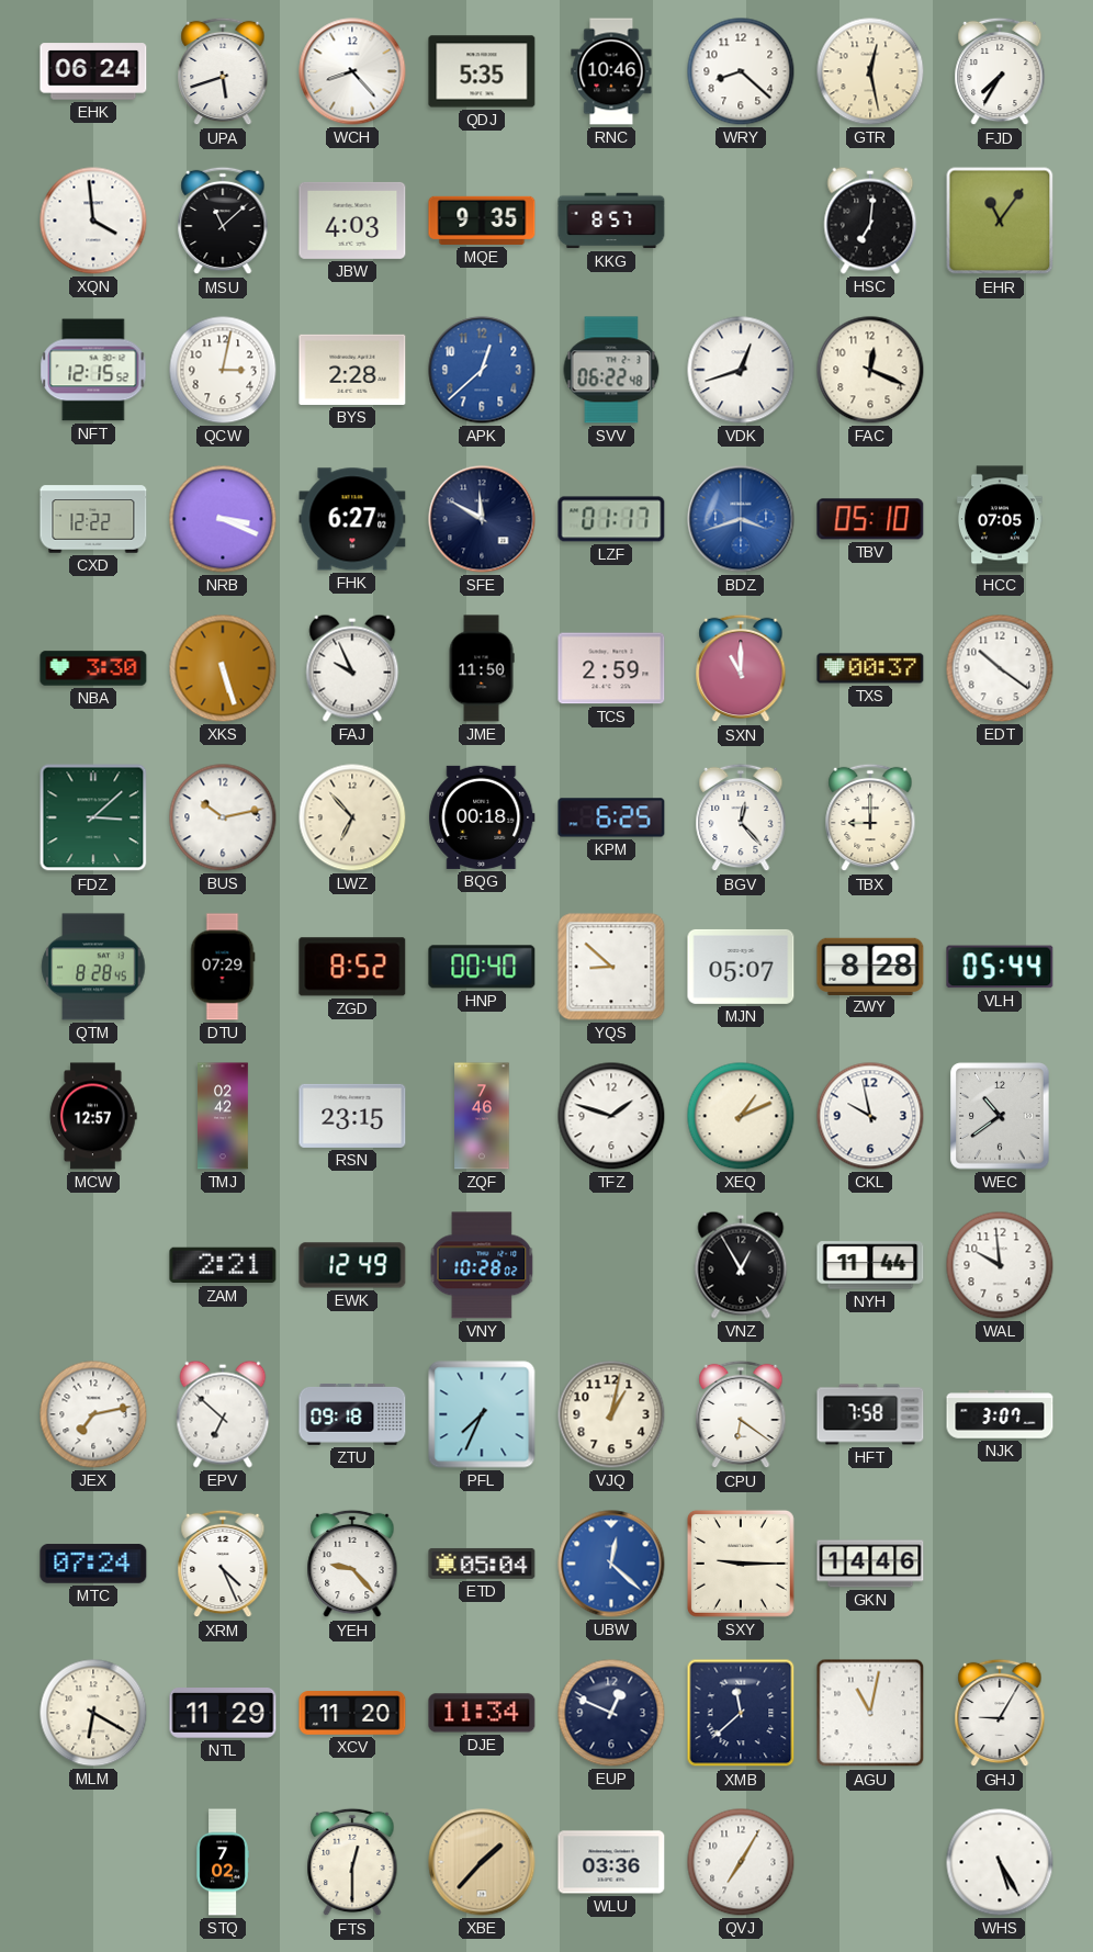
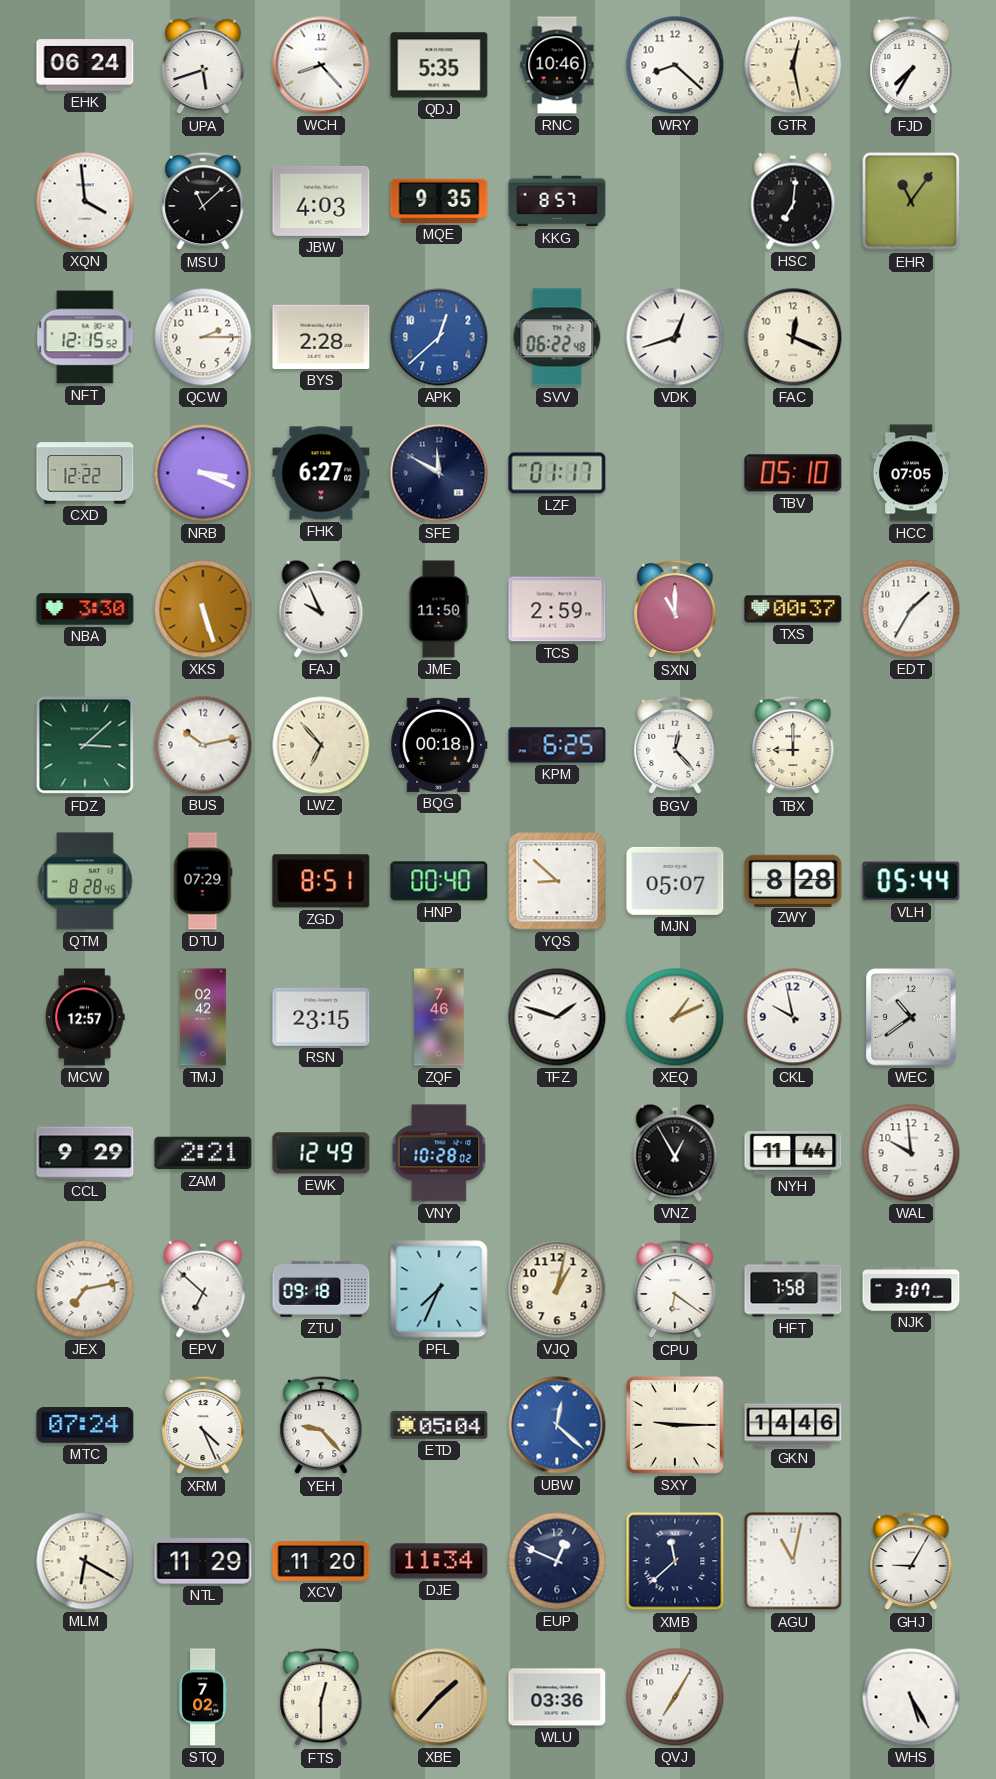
QCW: 3:02 -> 2:15
BDZ: 3:42 -> none
EDT: 10:21 -> 1:35
ZGD: 8:52 -> 8:51
CCL: none -> 9:29
